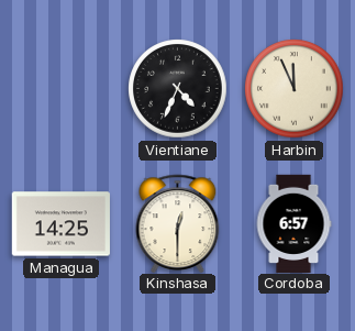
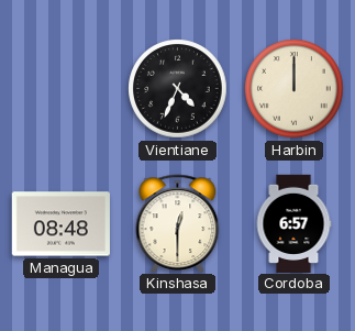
Harbin: 11:56 -> 12:00
Managua: 14:25 -> 08:48
